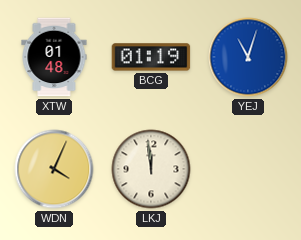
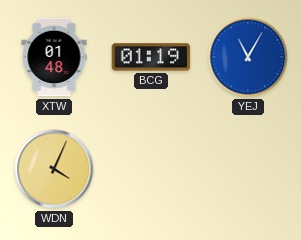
YEJ: 11:03 -> 11:05
LKJ: 11:59 -> none
